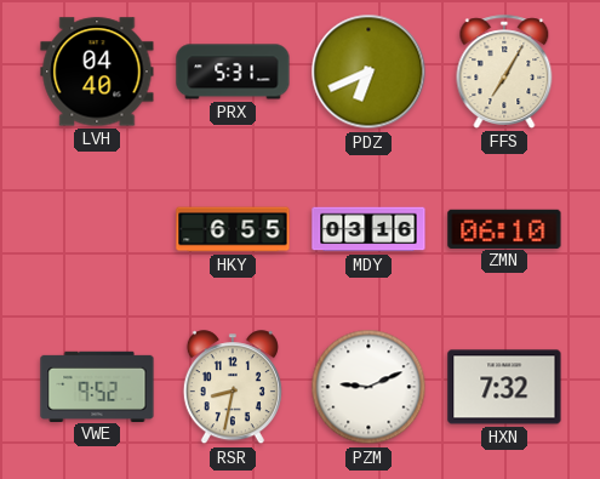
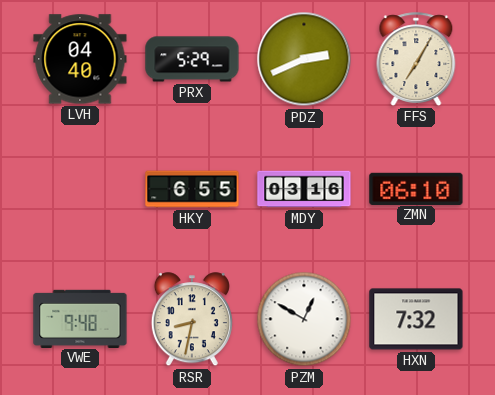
PRX: 5:31 -> 5:29
PDZ: 6:41 -> 2:41
VWE: 9:52 -> 9:48
PZM: 9:11 -> 12:50
